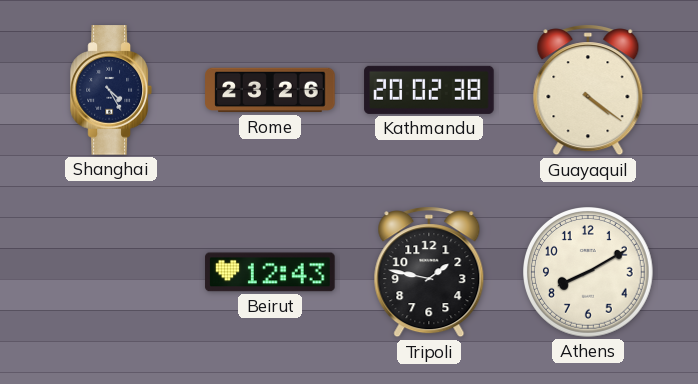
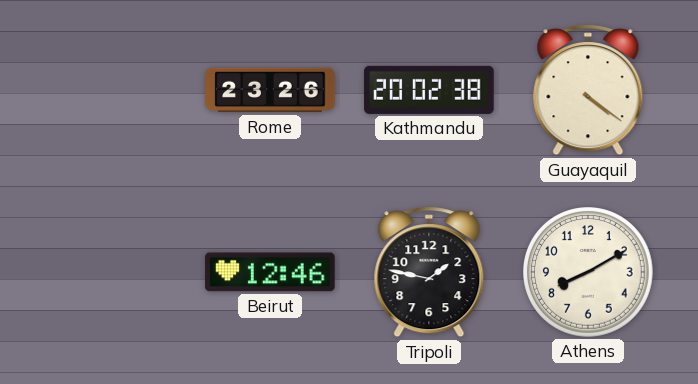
Shanghai: 4:25 -> none
Beirut: 12:43 -> 12:46
